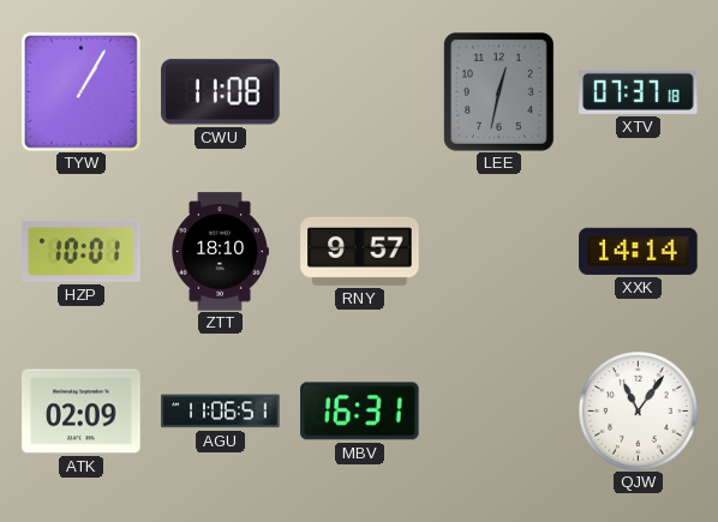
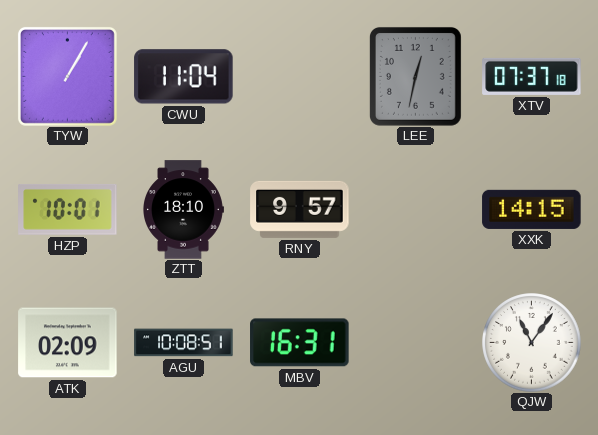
CWU: 11:08 -> 11:04
XXK: 14:14 -> 14:15
AGU: 11:06 -> 10:08
